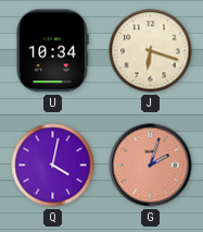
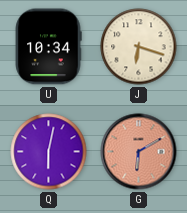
Q: 4:02 -> 6:02
G: 2:03 -> 6:10
